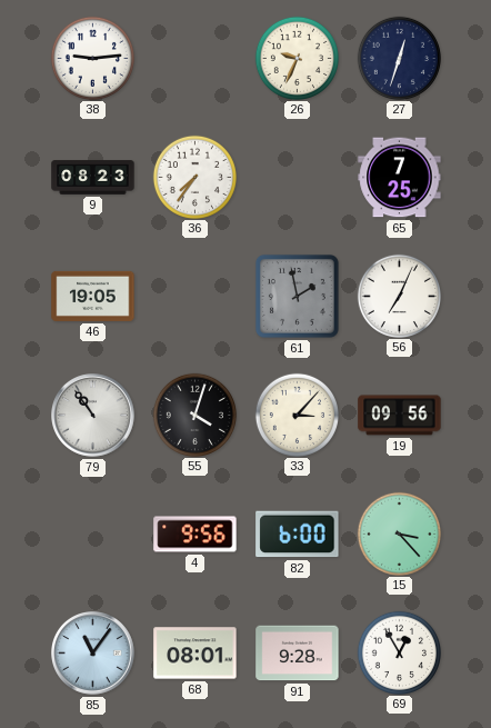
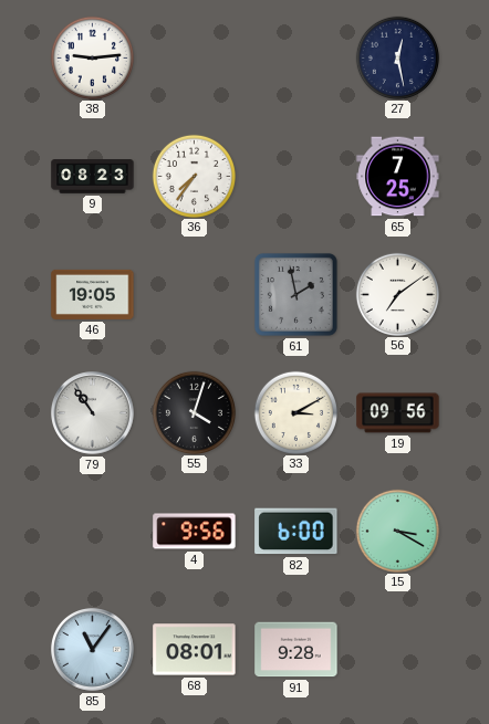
26: 9:34 -> none
27: 12:33 -> 12:28
56: 7:04 -> 7:09
33: 3:07 -> 3:10
15: 3:23 -> 3:20
69: 12:55 -> none
